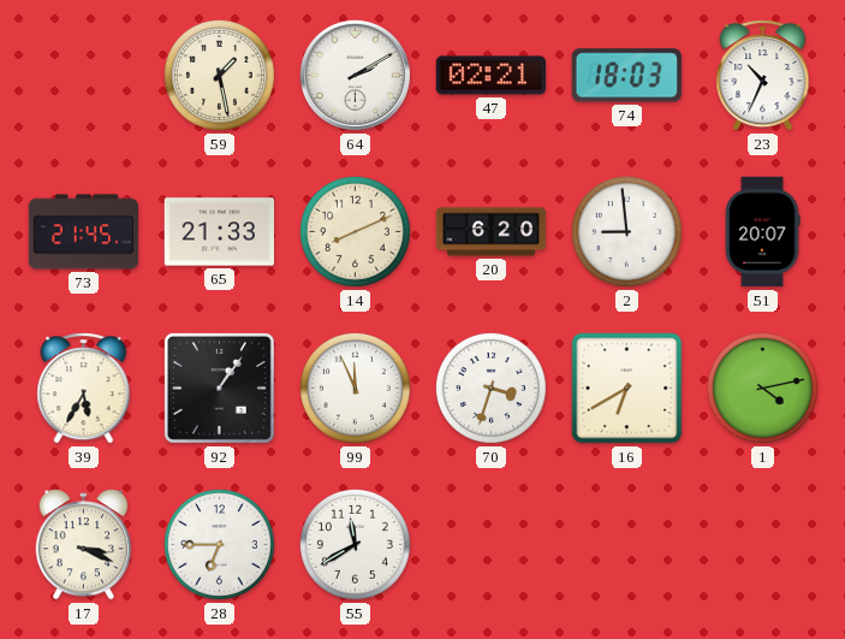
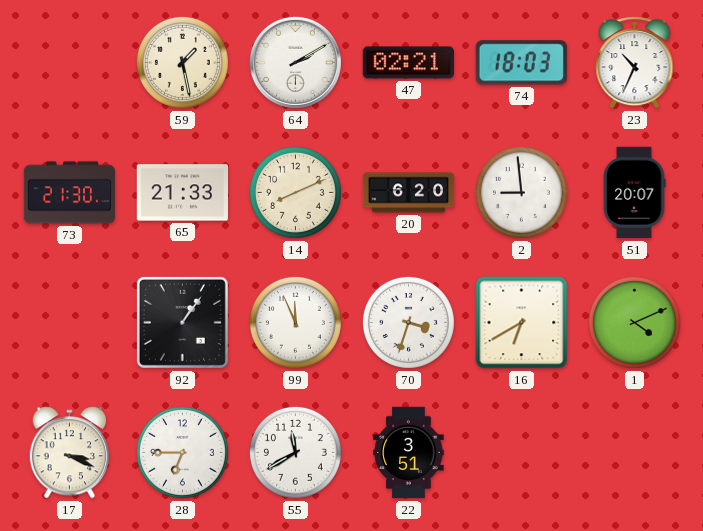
73: 21:45 -> 21:30
39: 5:35 -> none
1: 4:13 -> 4:11
22: none -> 3:51
